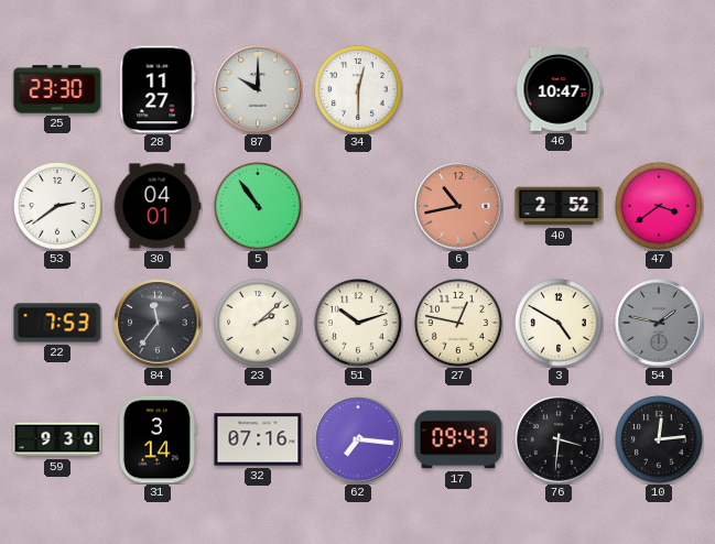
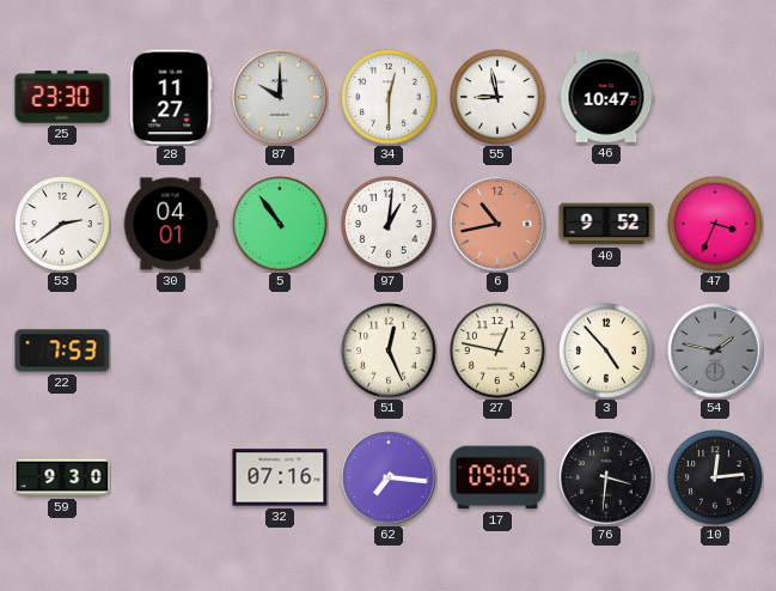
55: none -> 8:58
97: none -> 1:01
40: 2:52 -> 9:52
47: 3:39 -> 3:34
84: 11:36 -> none
23: 2:08 -> none
51: 10:12 -> 12:26
3: 4:50 -> 4:53
31: 3:14 -> none
17: 09:43 -> 09:05
